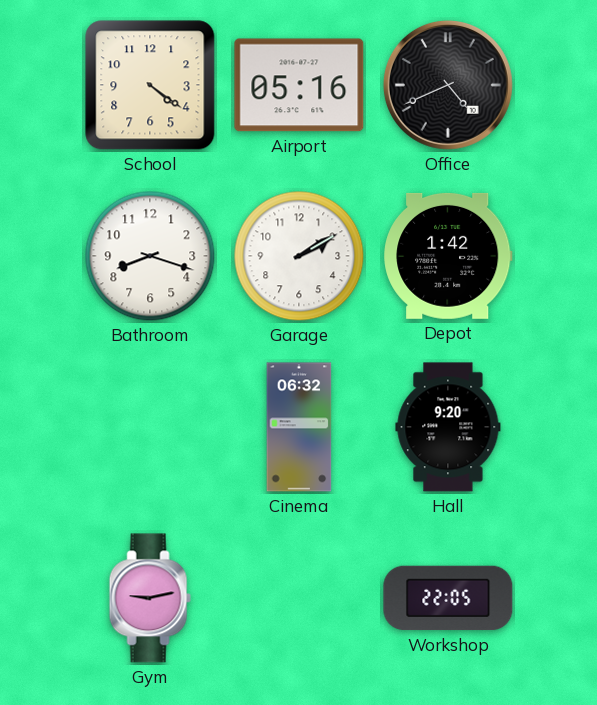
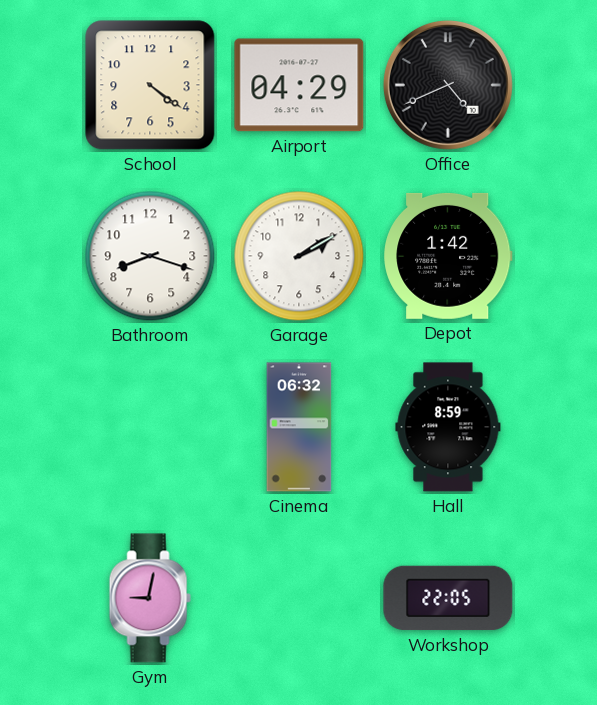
Airport: 05:16 -> 04:29
Hall: 9:20 -> 8:59
Gym: 9:13 -> 9:02
